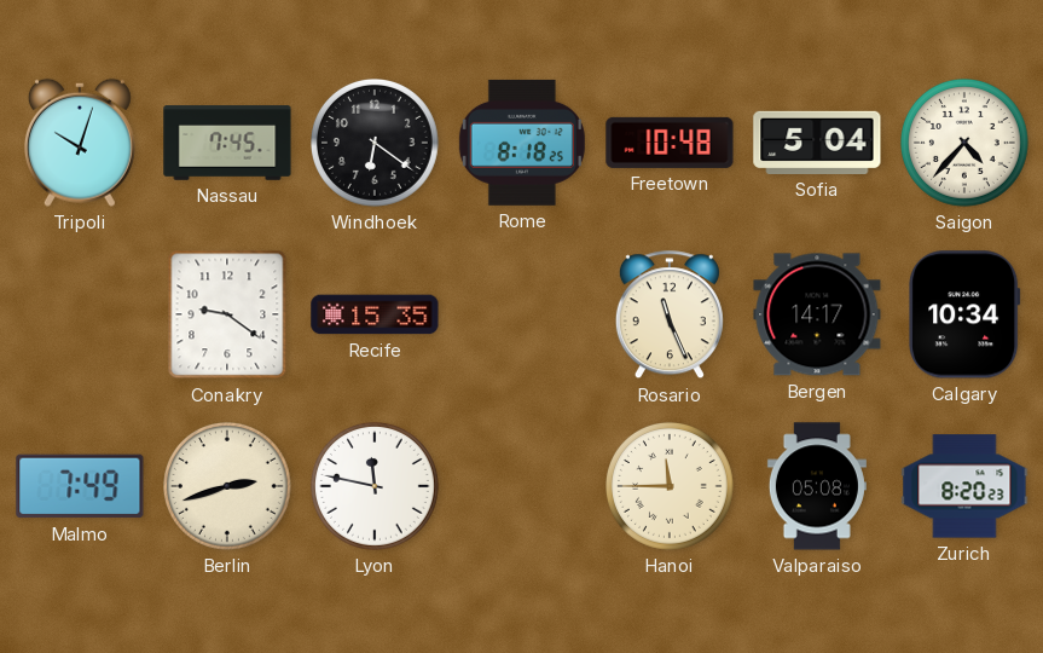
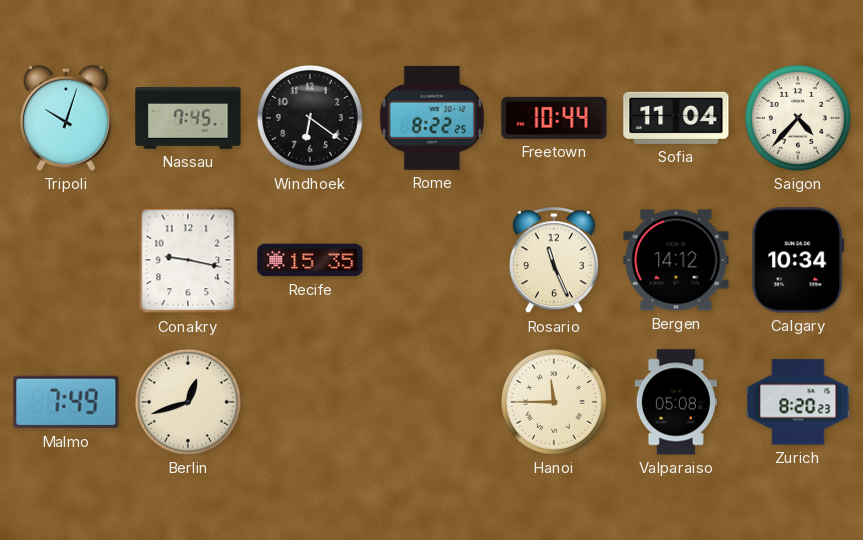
Rome: 8:18 -> 8:22
Freetown: 10:48 -> 10:44
Sofia: 5:04 -> 11:04
Conakry: 9:21 -> 9:17
Bergen: 14:17 -> 14:12
Berlin: 2:42 -> 12:42
Lyon: 11:47 -> none
